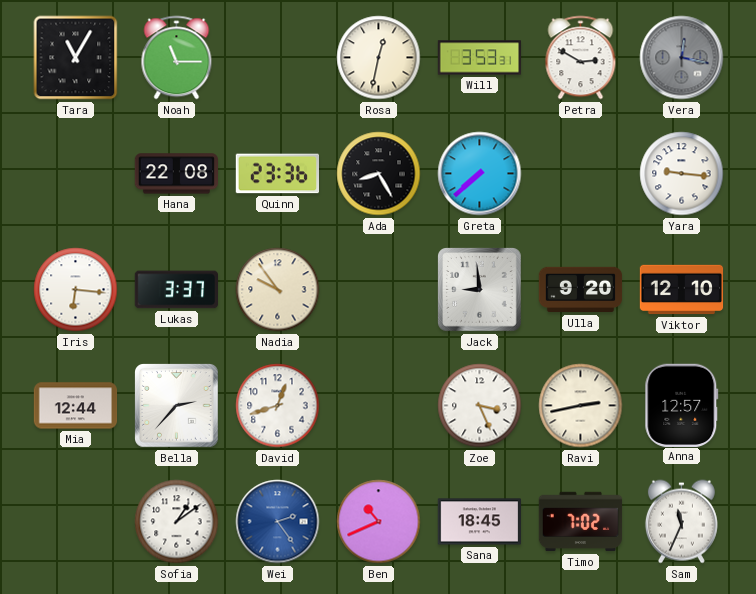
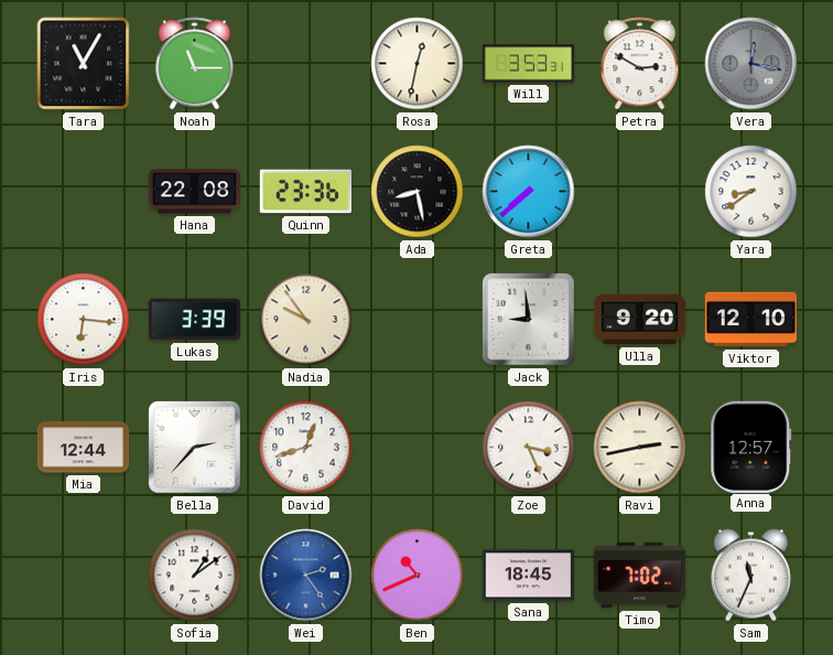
Ada: 8:25 -> 8:28
Yara: 9:16 -> 8:39
Lukas: 3:37 -> 3:39
